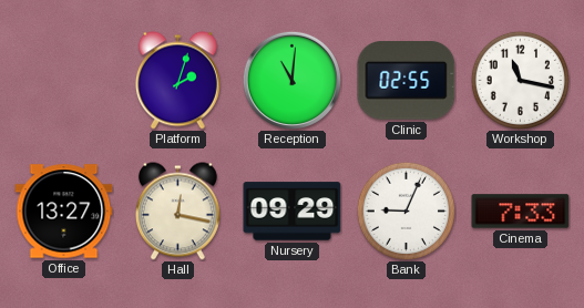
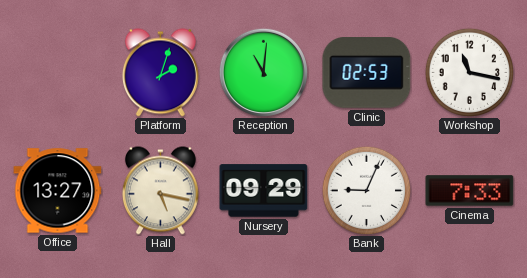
Clinic: 02:55 -> 02:53
Hall: 12:17 -> 5:17
